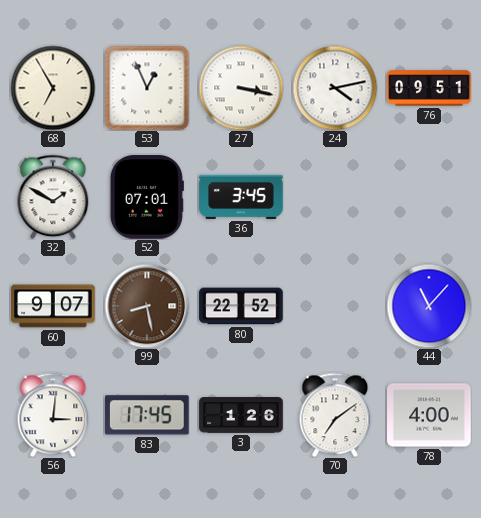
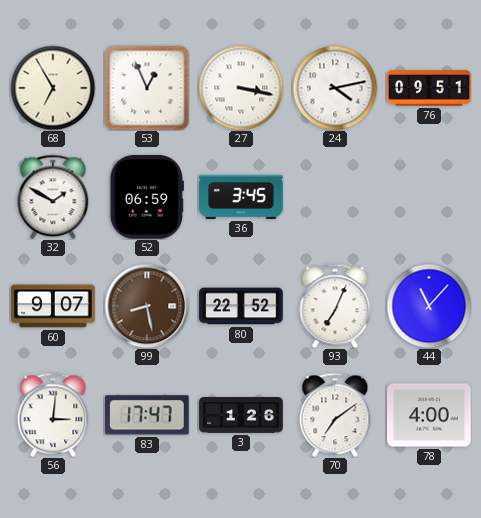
52: 07:01 -> 06:59
93: none -> 7:04
83: 17:45 -> 17:47
